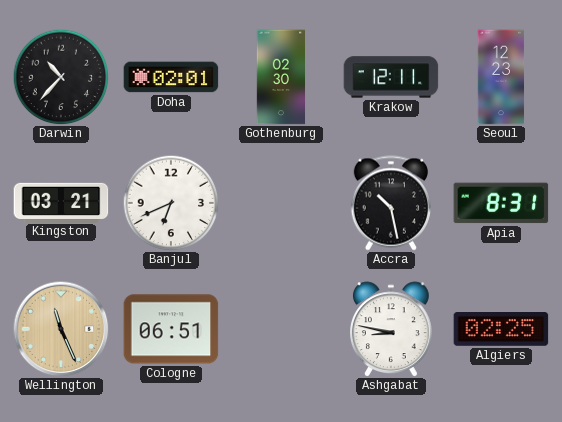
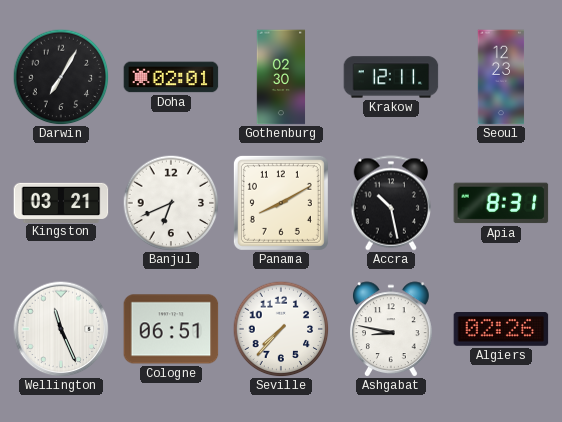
Darwin: 10:37 -> 7:05
Panama: none -> 8:10
Wellington dial: champagne -> white
Seville: none -> 7:37
Algiers: 02:25 -> 02:26
